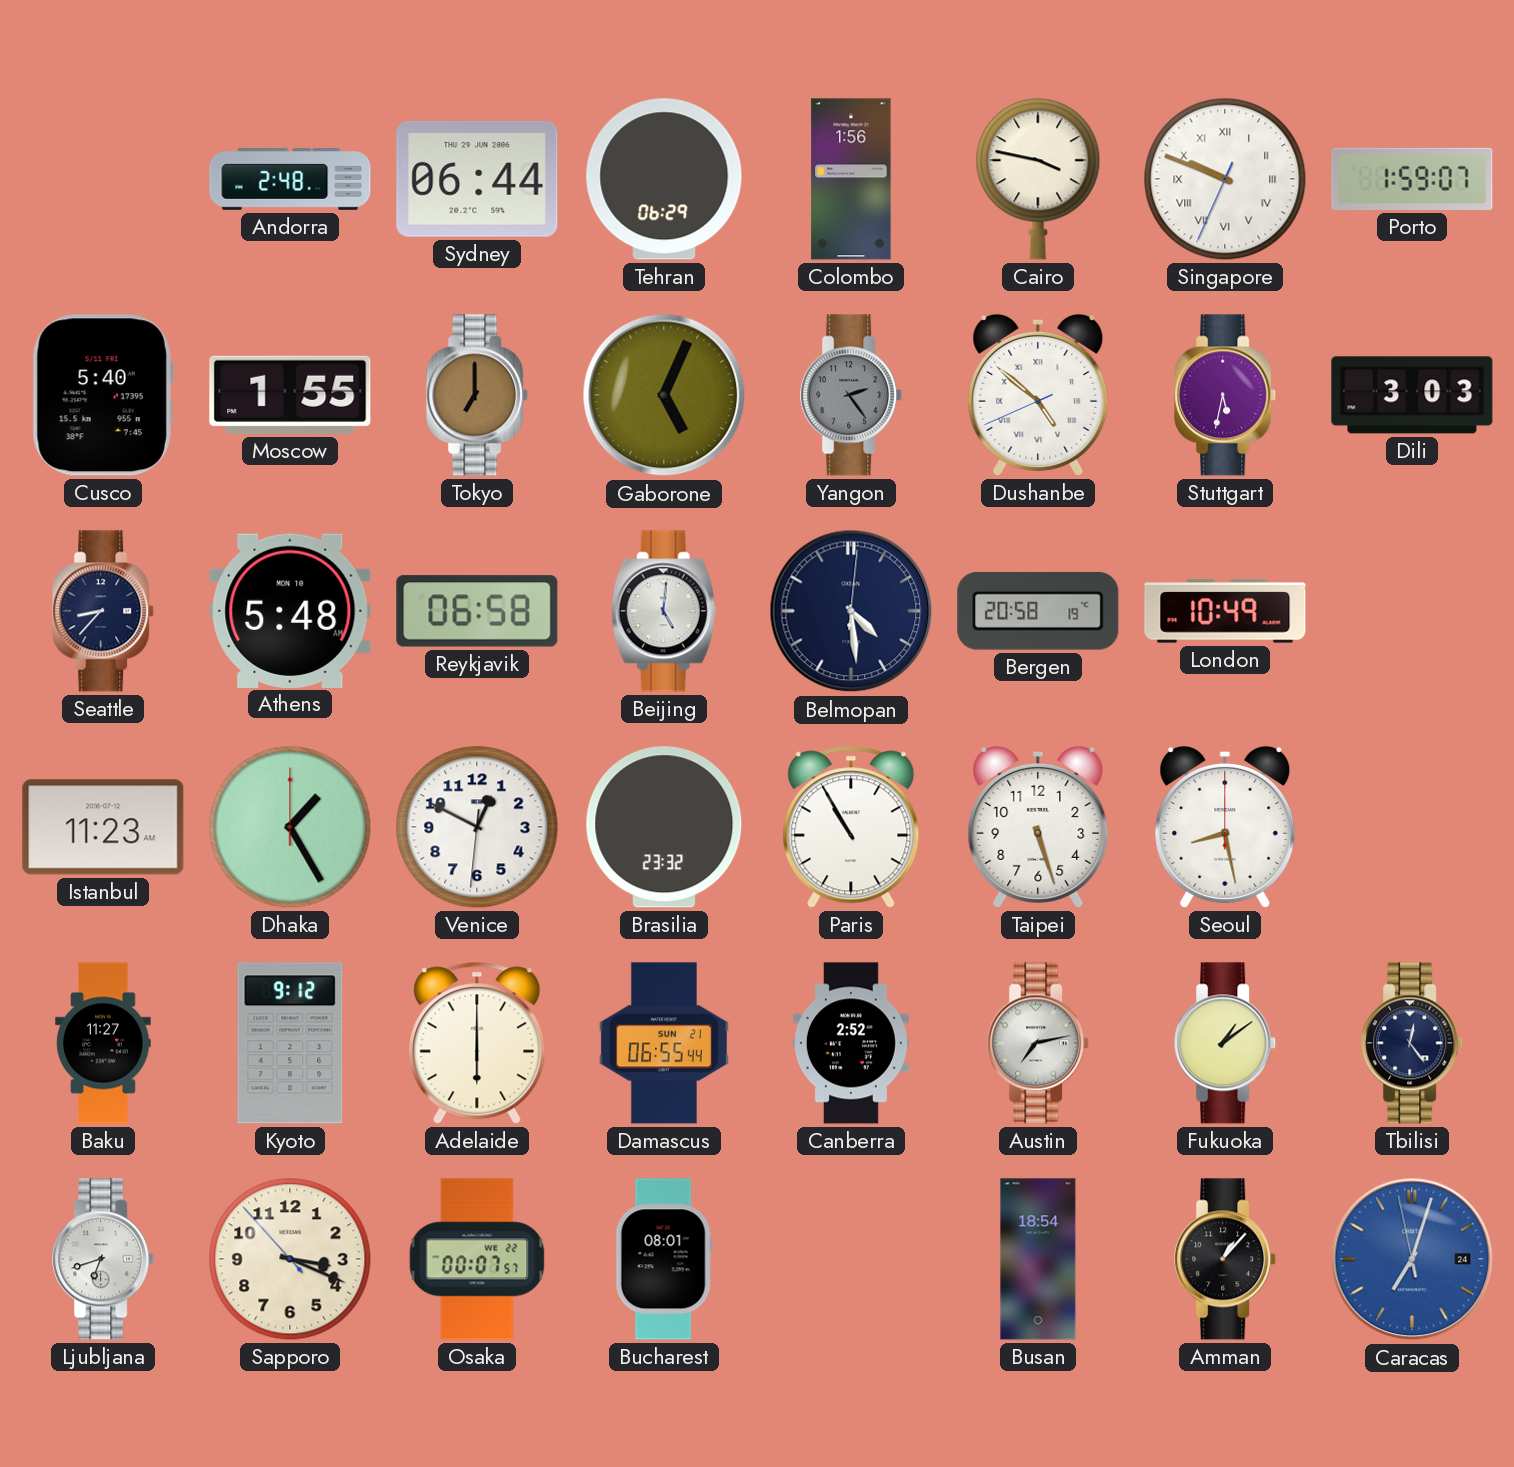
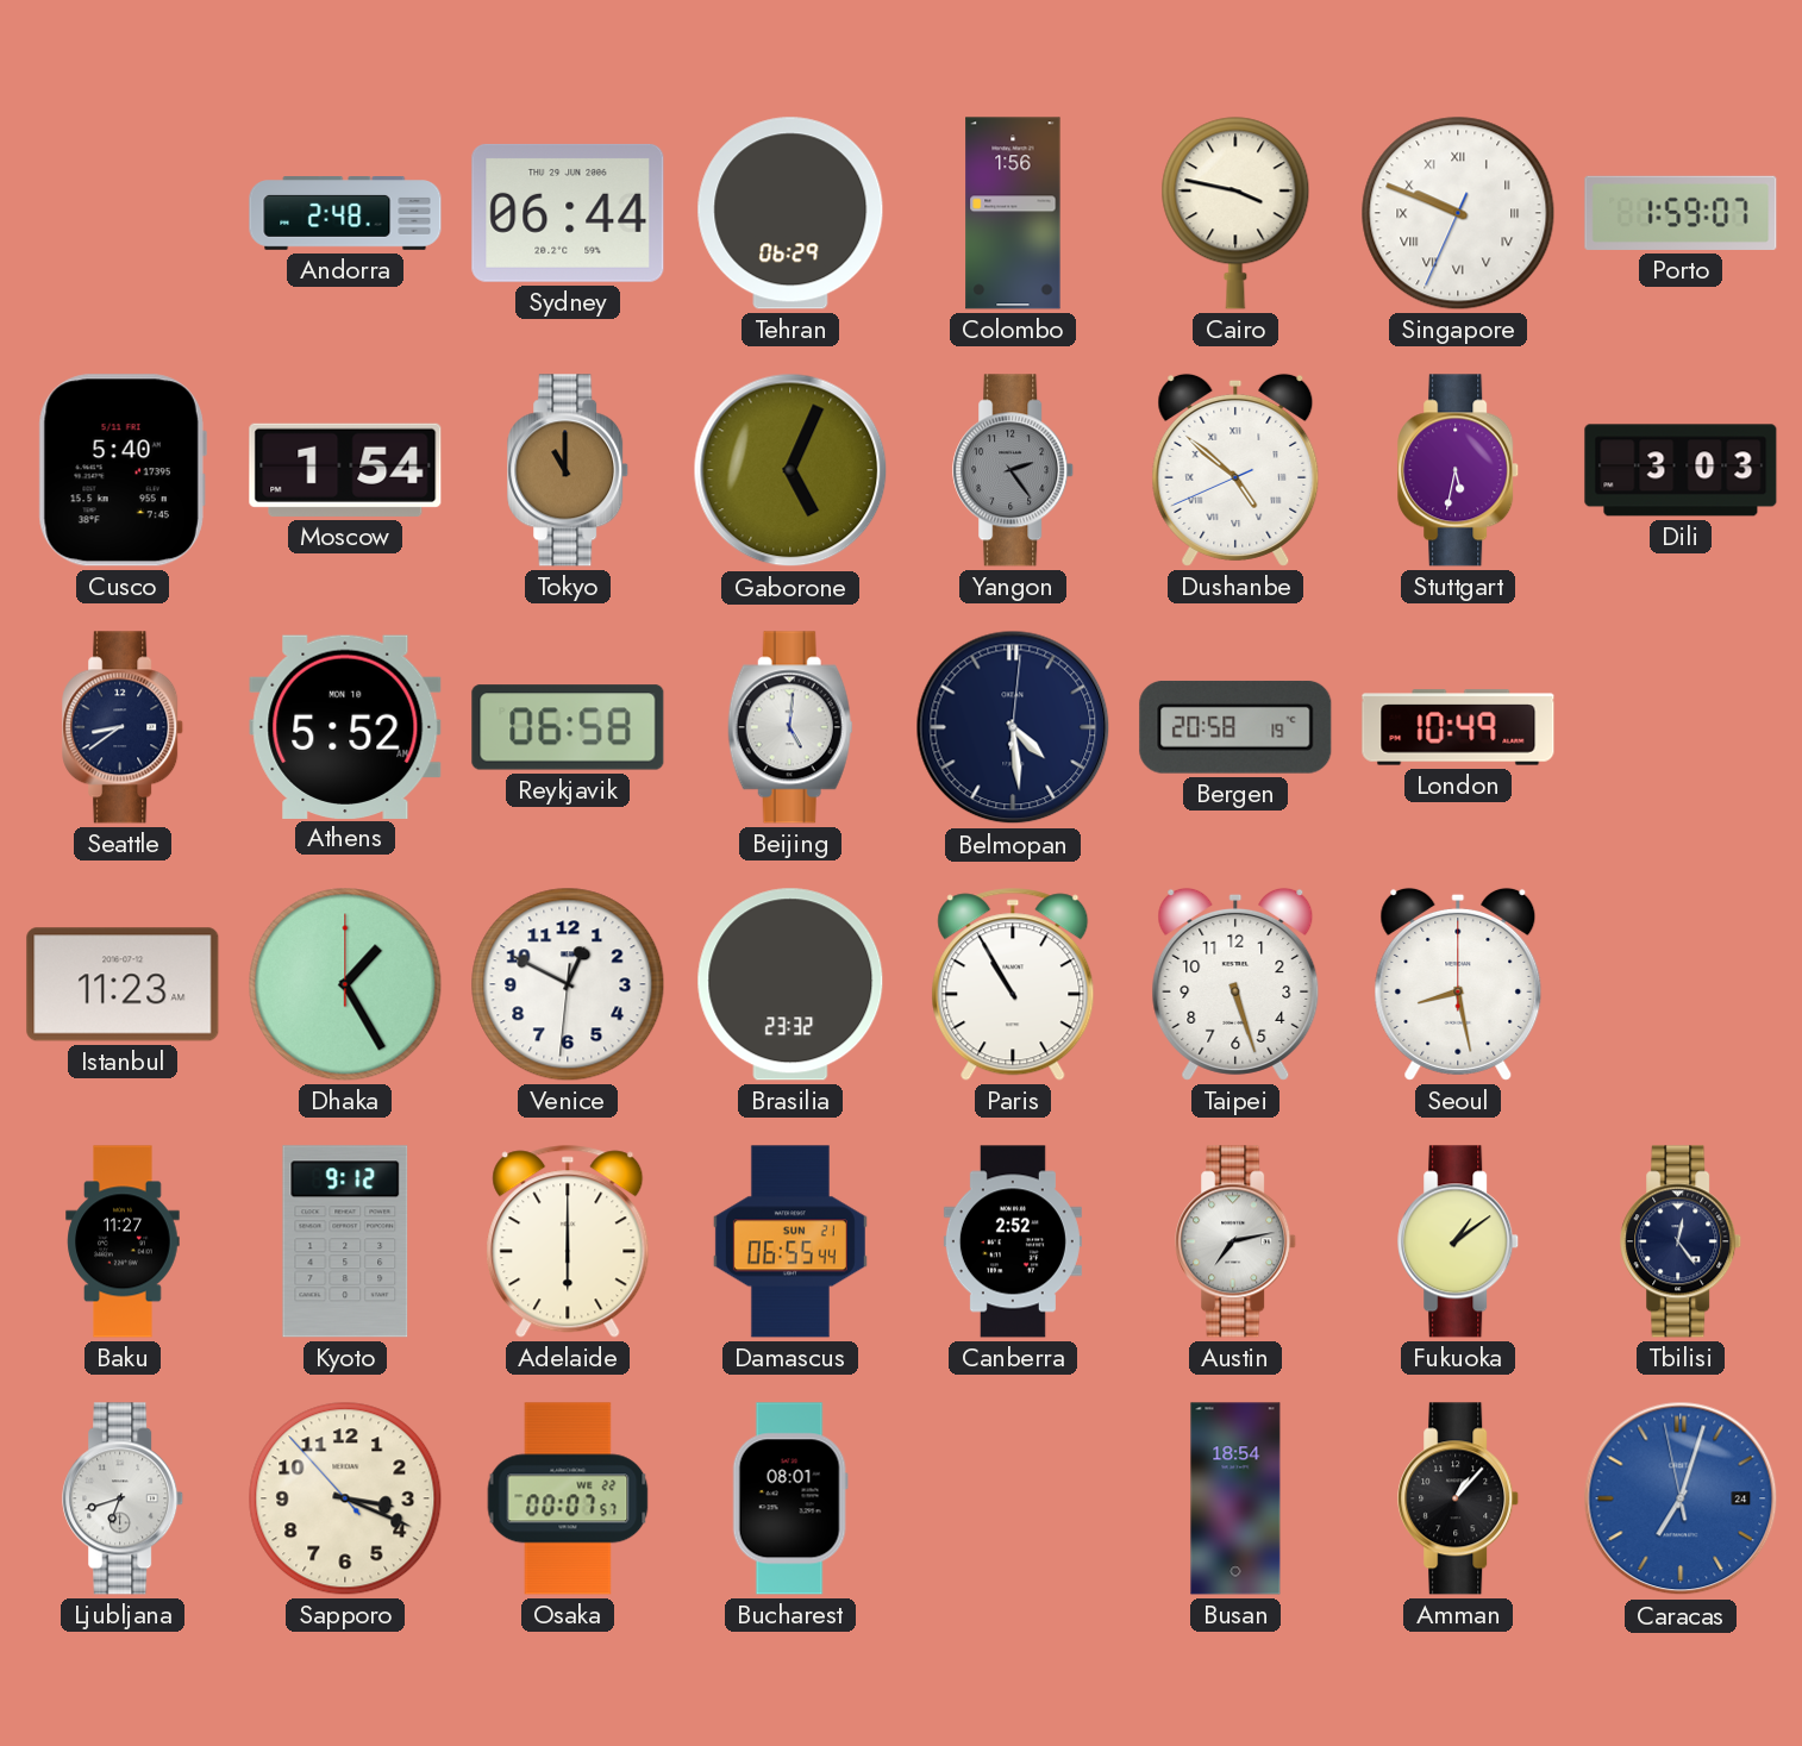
Moscow: 1:55 -> 1:54
Tokyo: 7:00 -> 11:00
Seattle: 8:37 -> 8:39
Athens: 5:48 -> 5:52
